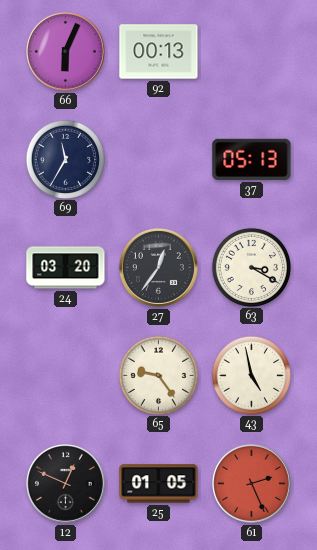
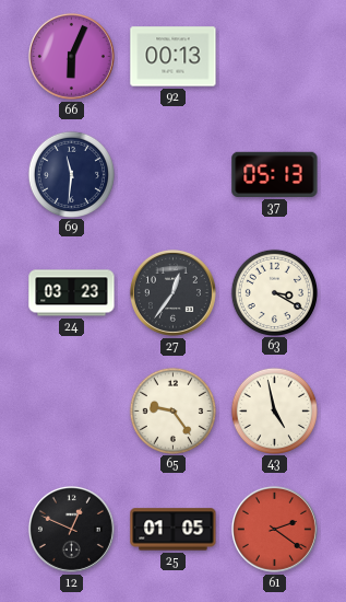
69: 11:35 -> 11:31
24: 03:20 -> 03:23
61: 2:26 -> 2:21
